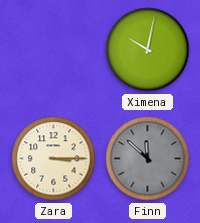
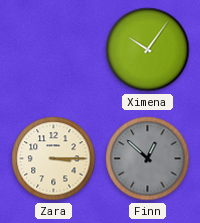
Ximena: 10:02 -> 10:06
Finn: 11:52 -> 12:52
